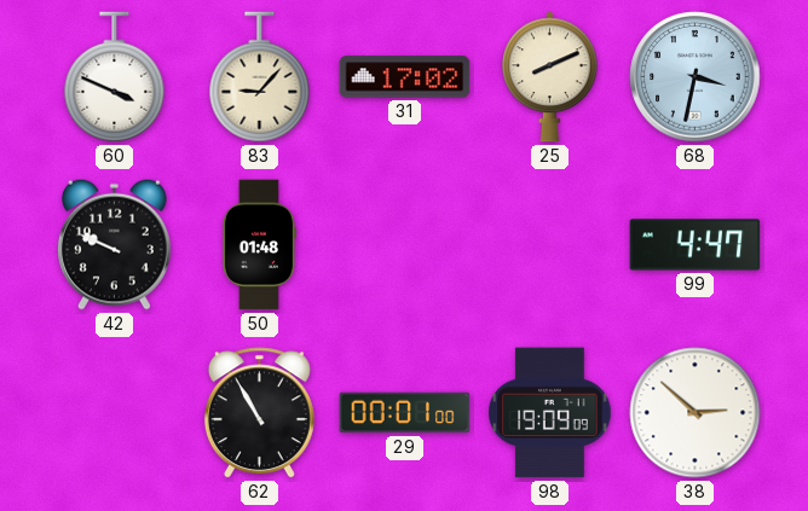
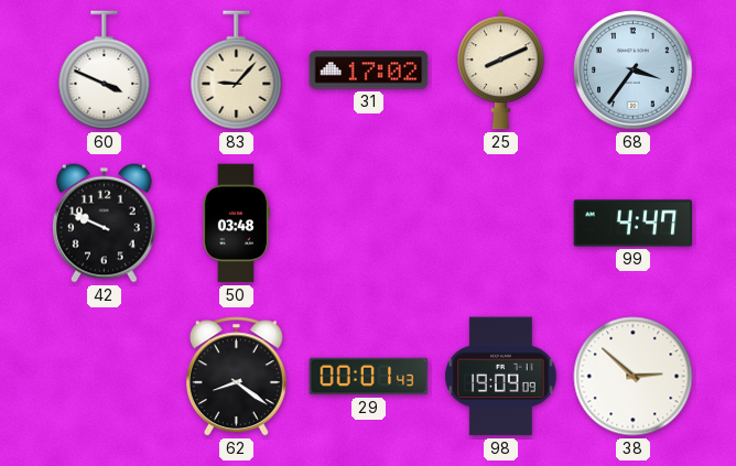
68: 3:32 -> 3:36
50: 01:48 -> 03:48
62: 10:55 -> 8:21
29: 00:01:00 -> 00:01:43
